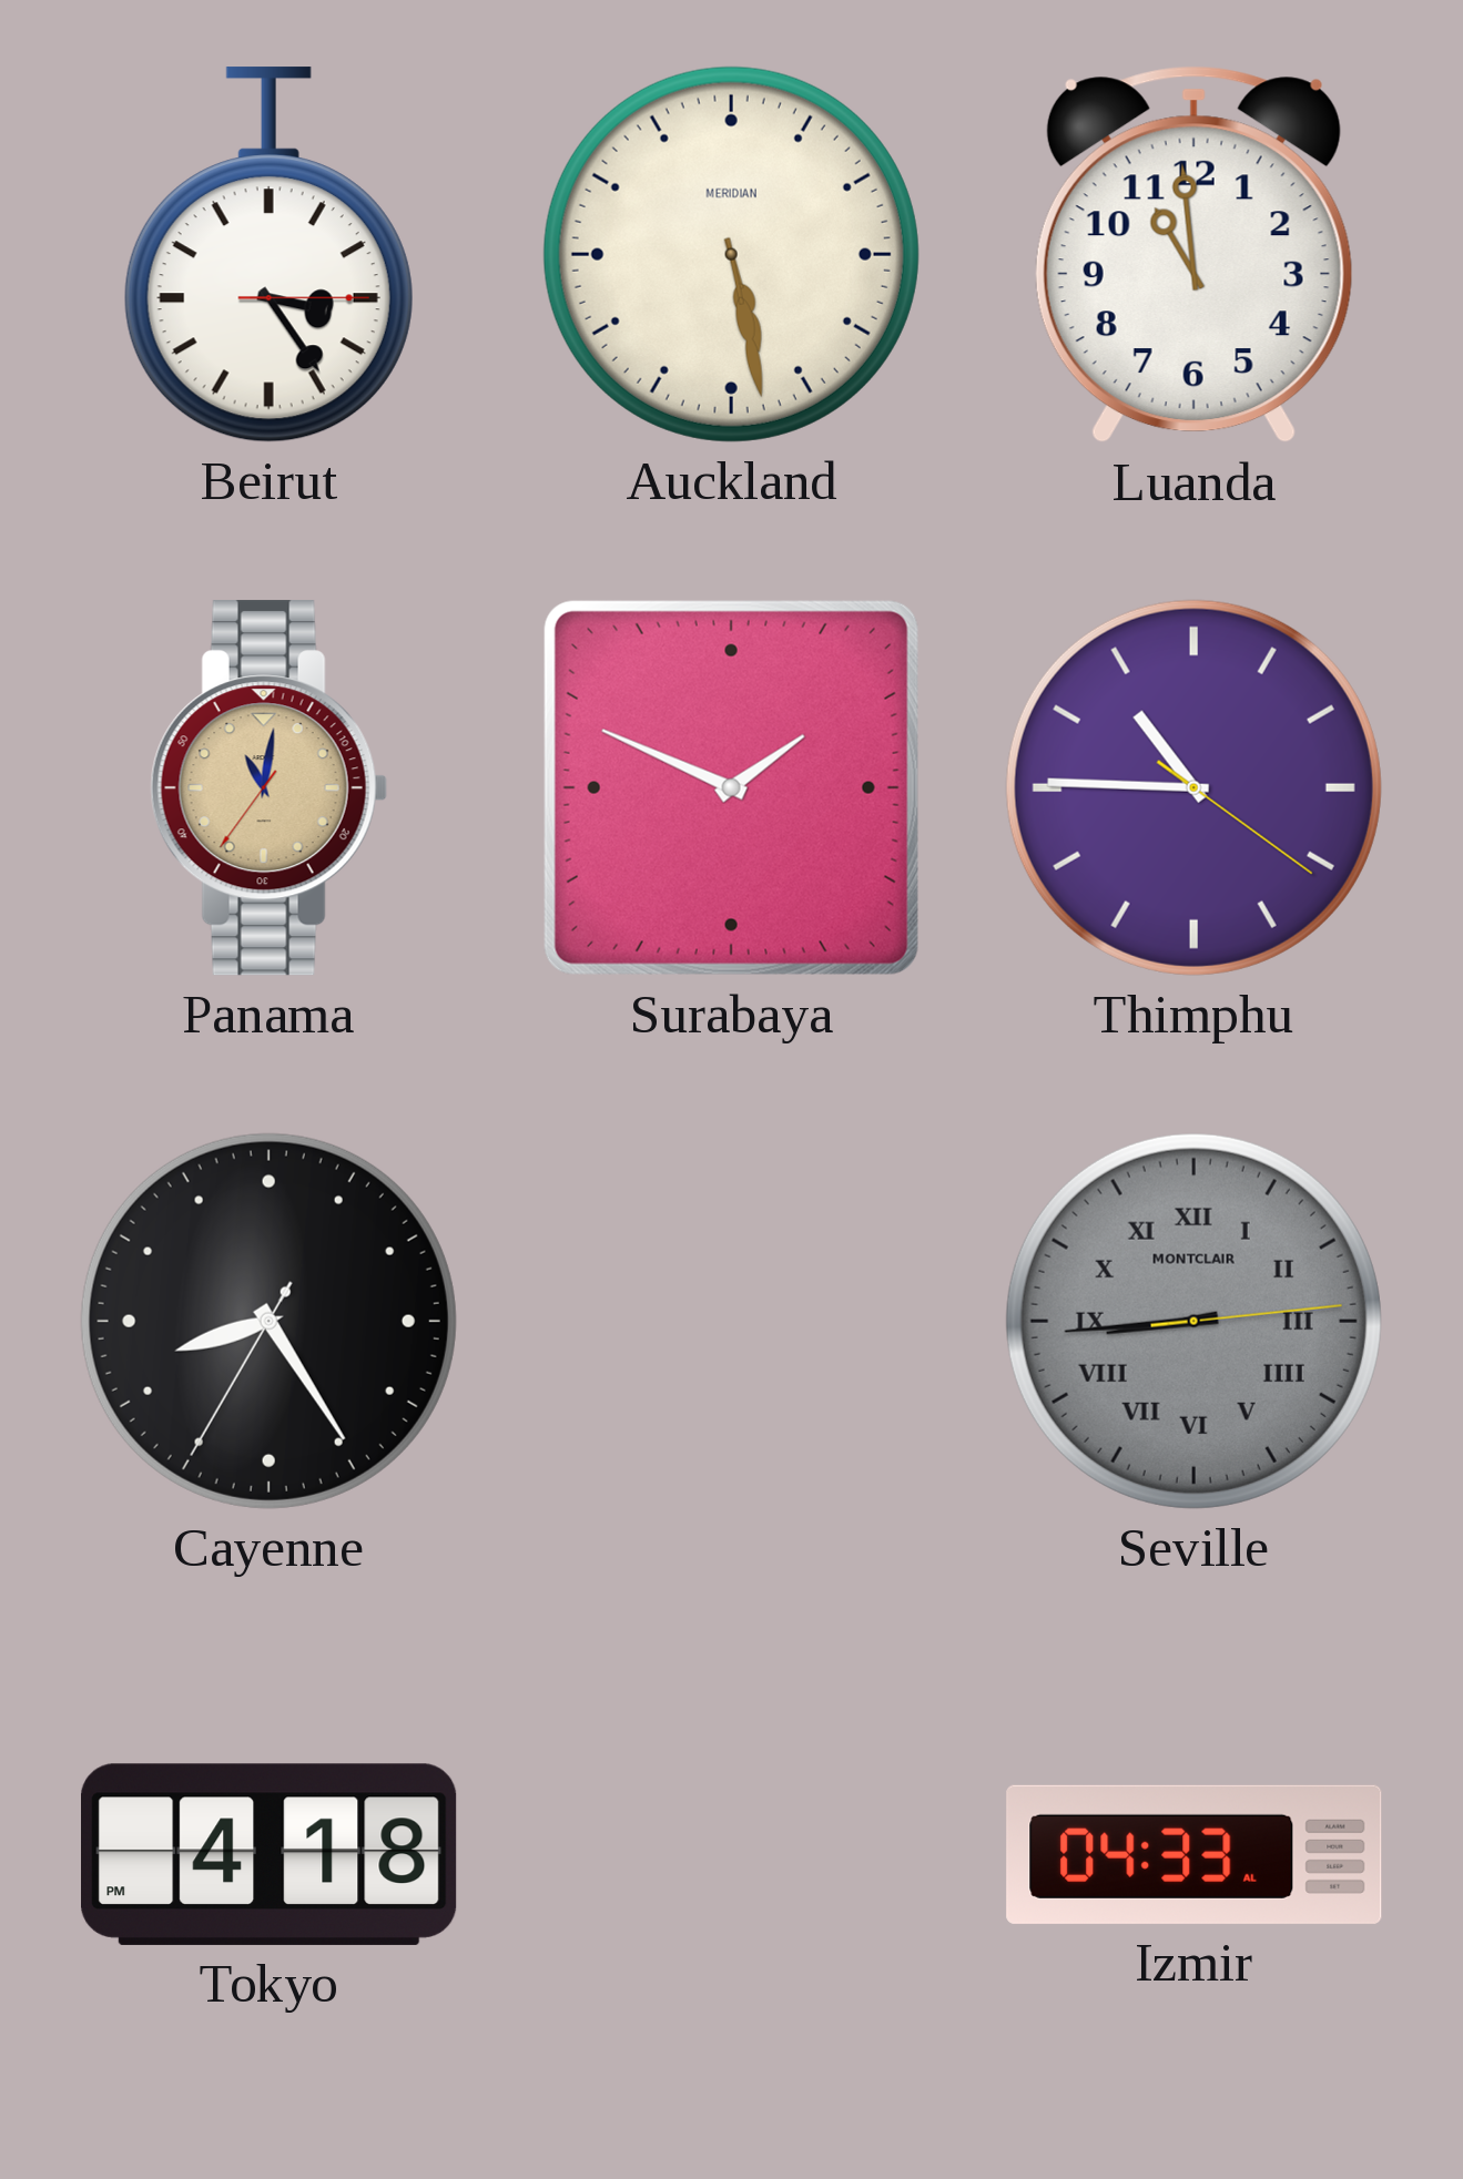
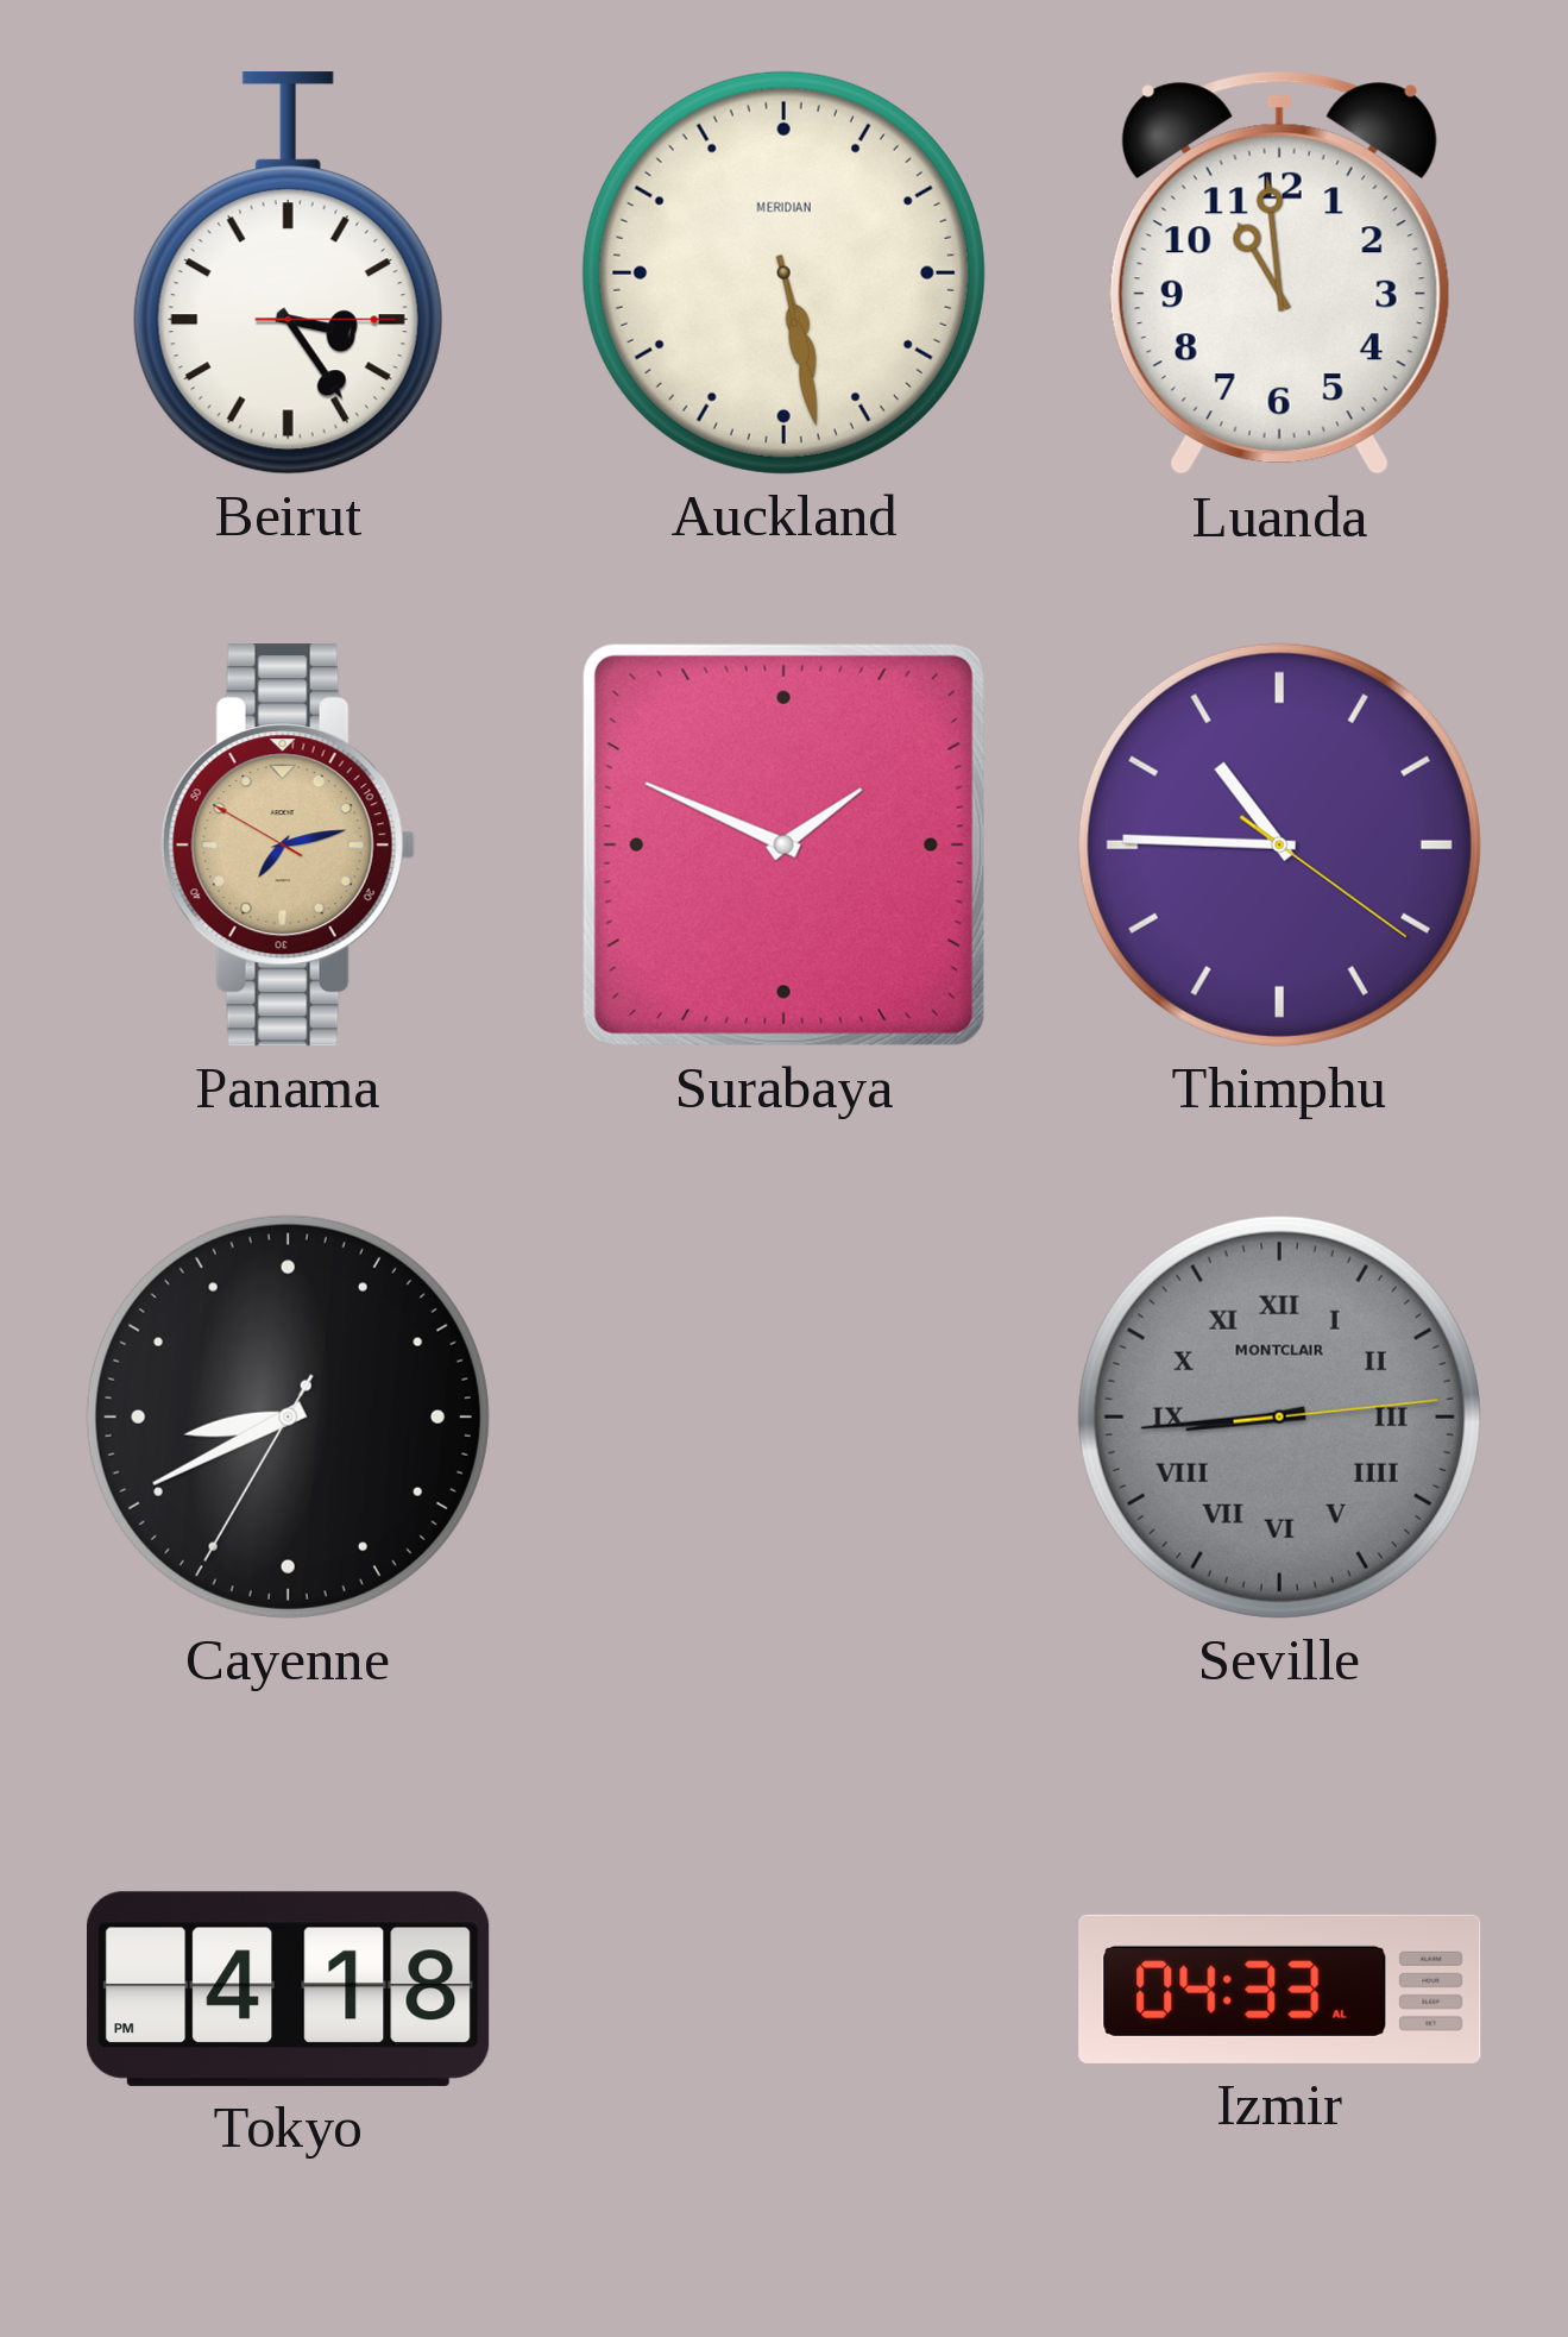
Panama: 11:01 -> 7:12
Cayenne: 8:24 -> 8:40
